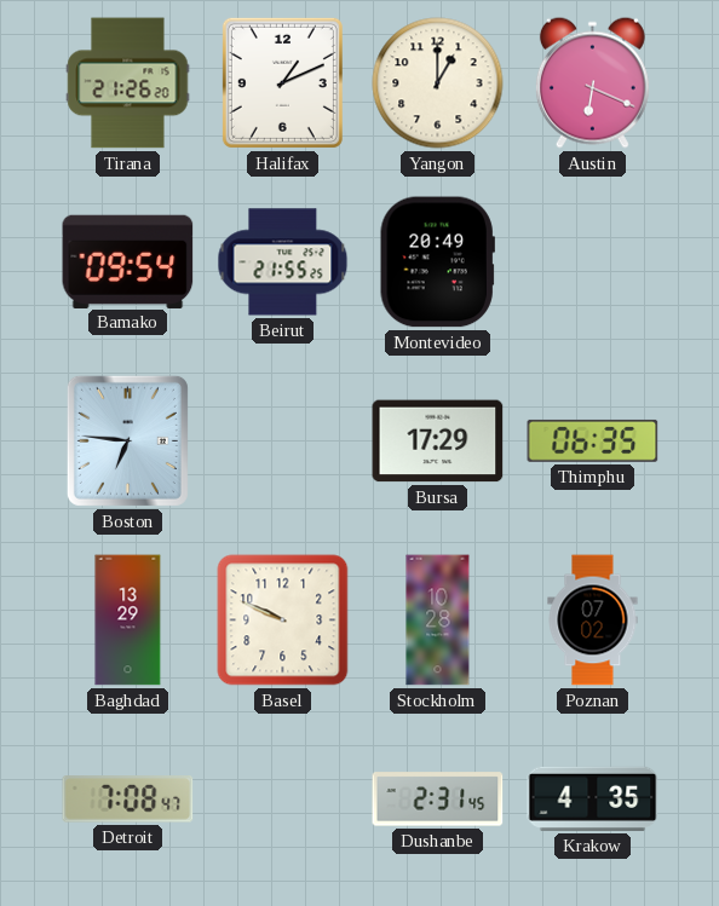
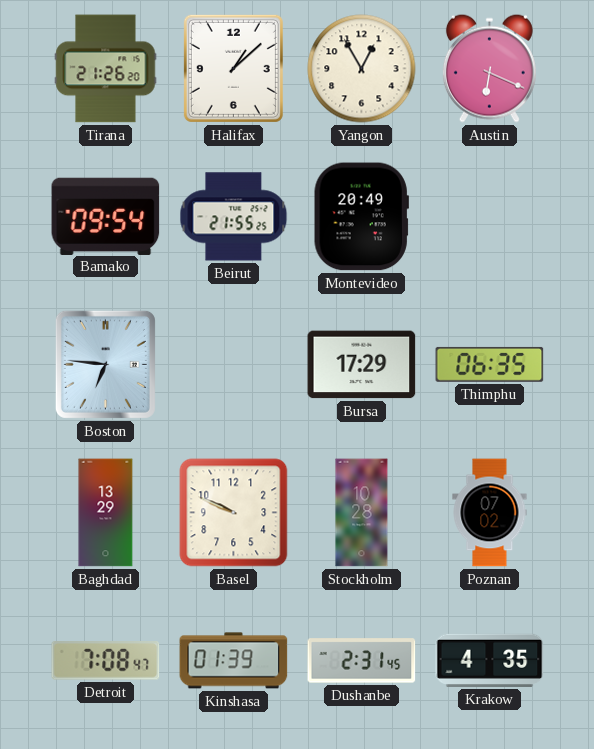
Halifax: 1:11 -> 1:08
Yangon: 1:00 -> 12:55
Kinshasa: none -> 01:39
